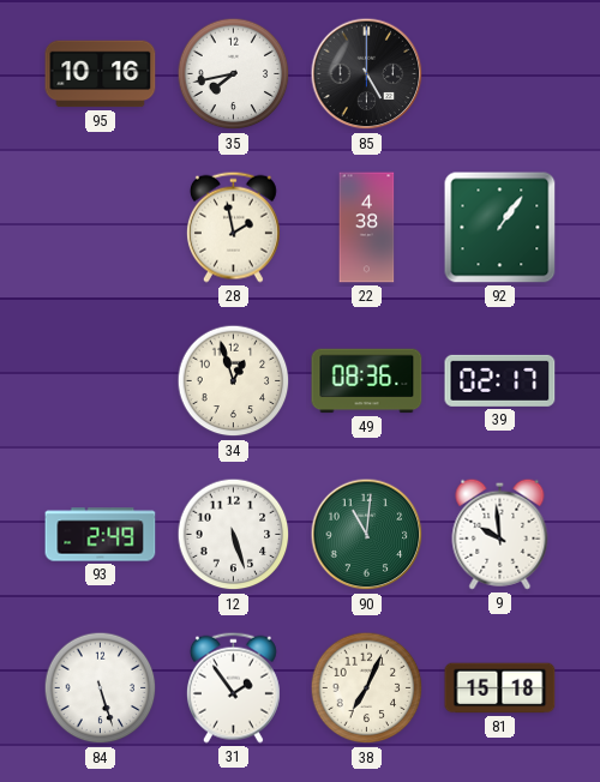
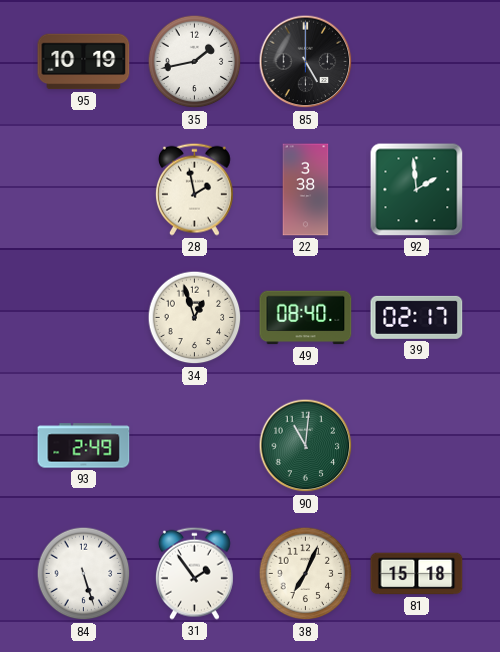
95: 10:16 -> 10:19
35: 7:43 -> 1:43
22: 4:38 -> 3:38
92: 1:06 -> 1:59
49: 08:36 -> 08:40
12: 5:27 -> none
9: 9:59 -> none
